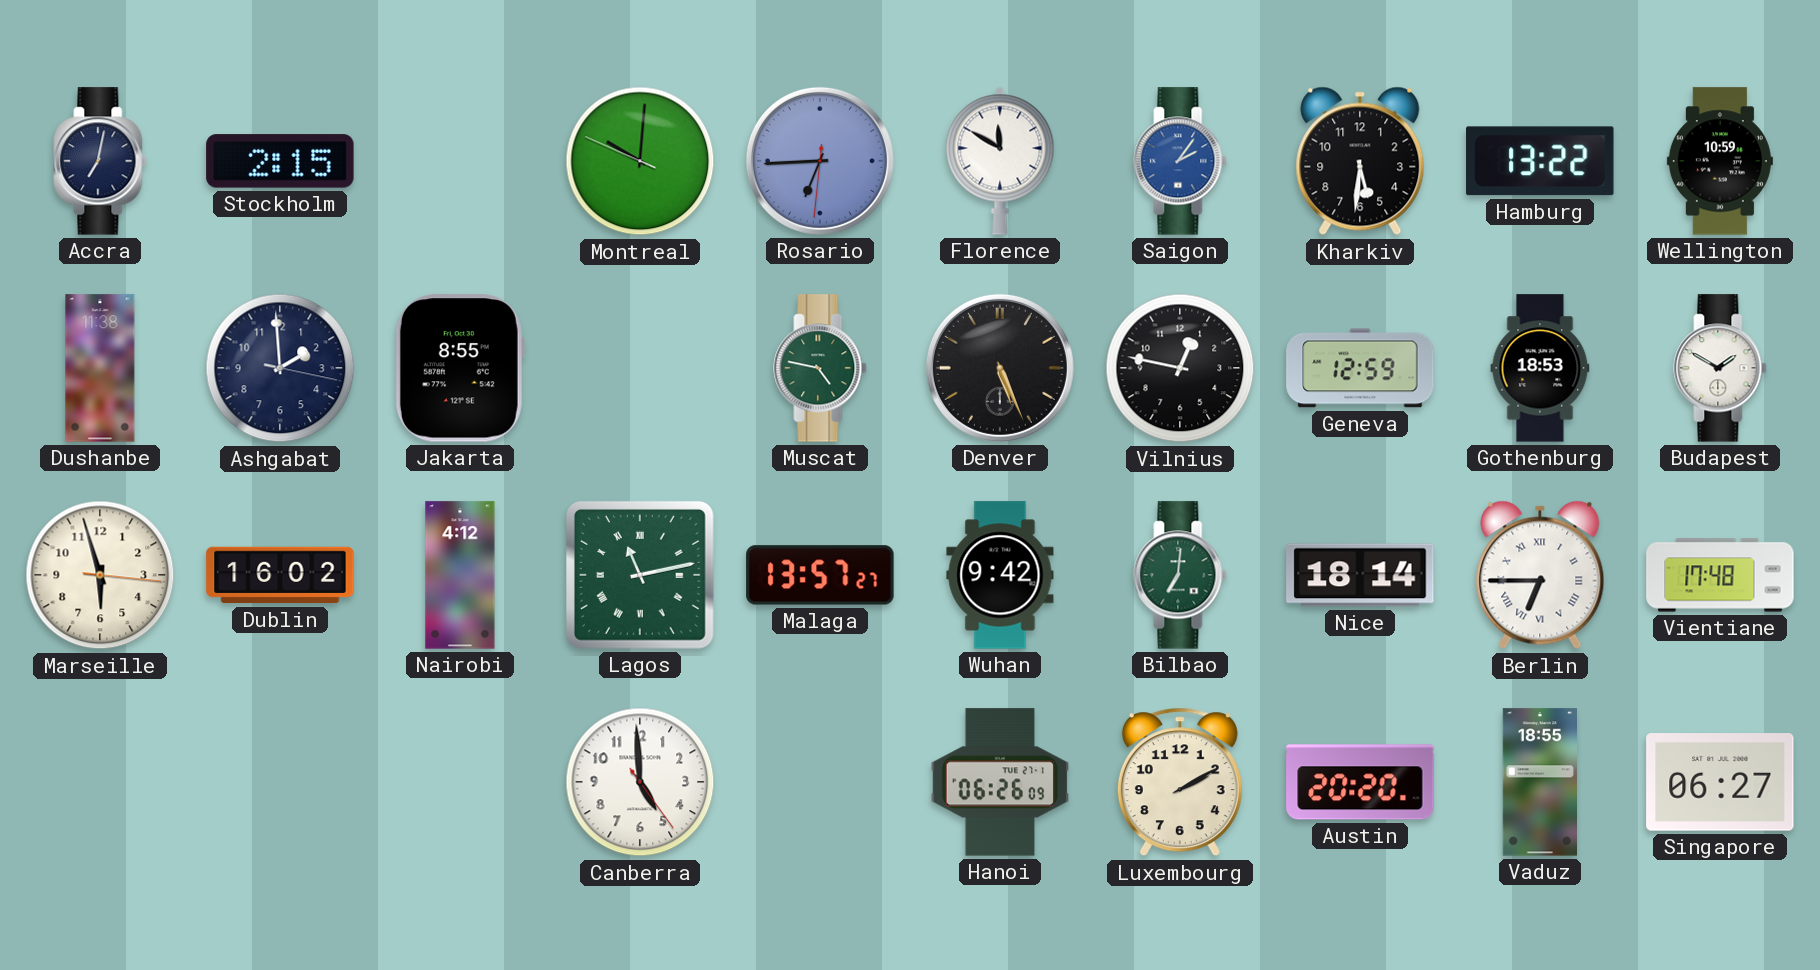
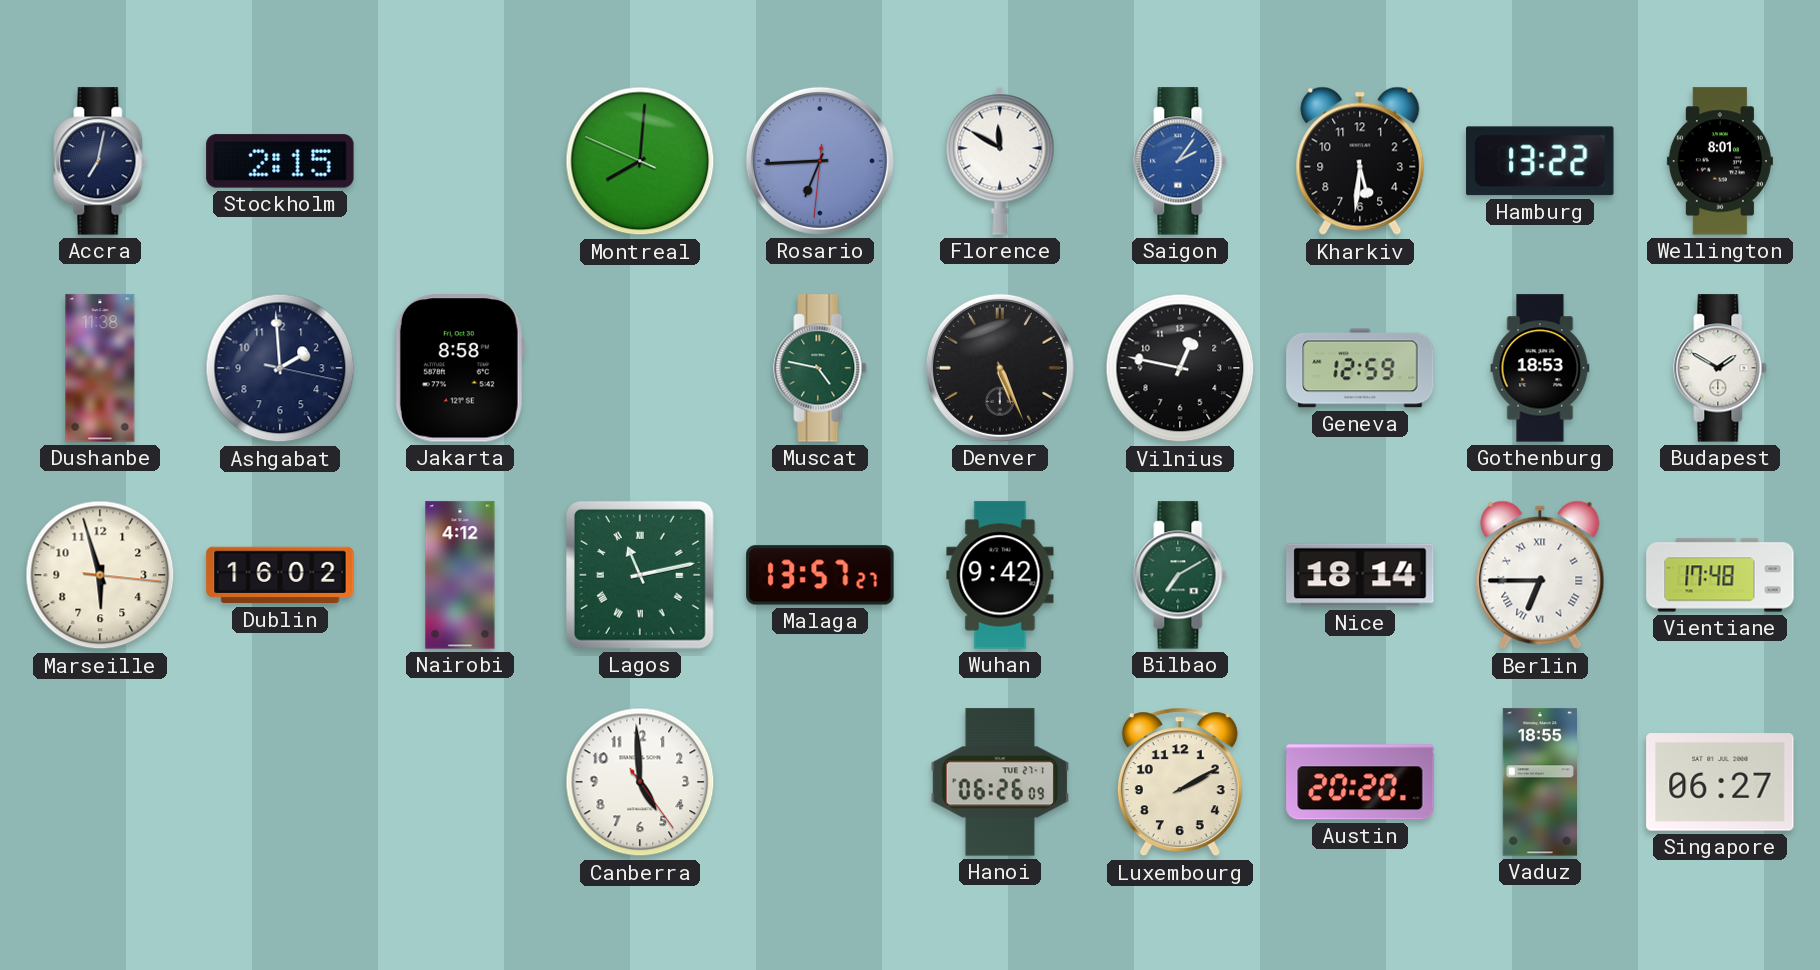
Montreal: 10:00 -> 8:00
Wellington: 10:59 -> 8:01
Jakarta: 8:55 -> 8:58
Bilbao: 7:01 -> 7:10
